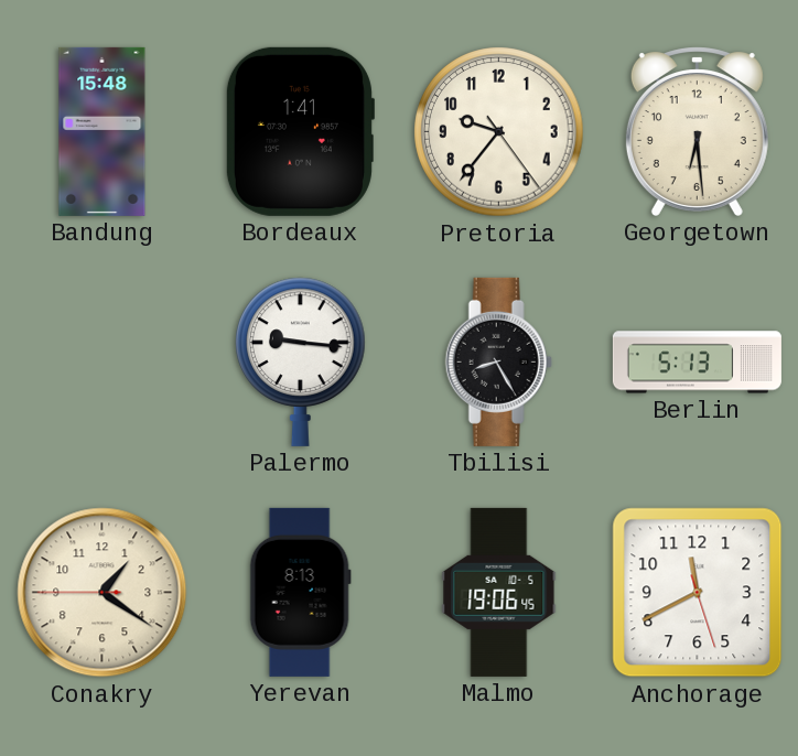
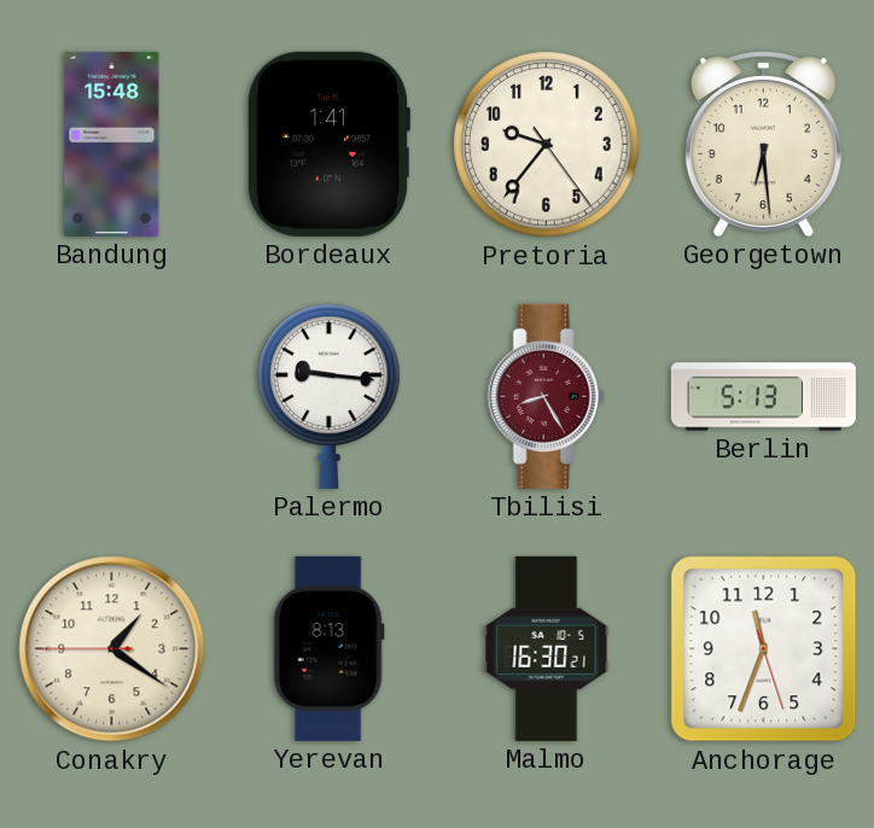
Tbilisi dial: black -> burgundy
Malmo: 19:06 -> 16:30
Anchorage: 11:40 -> 11:33
